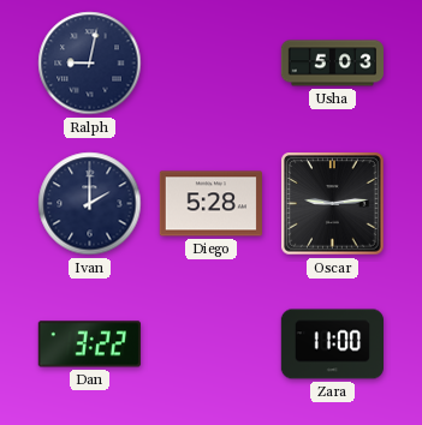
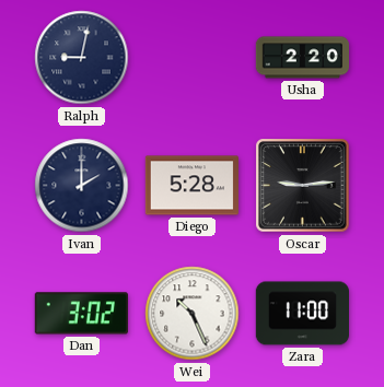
Usha: 5:03 -> 2:20
Dan: 3:22 -> 3:02
Wei: none -> 10:26
